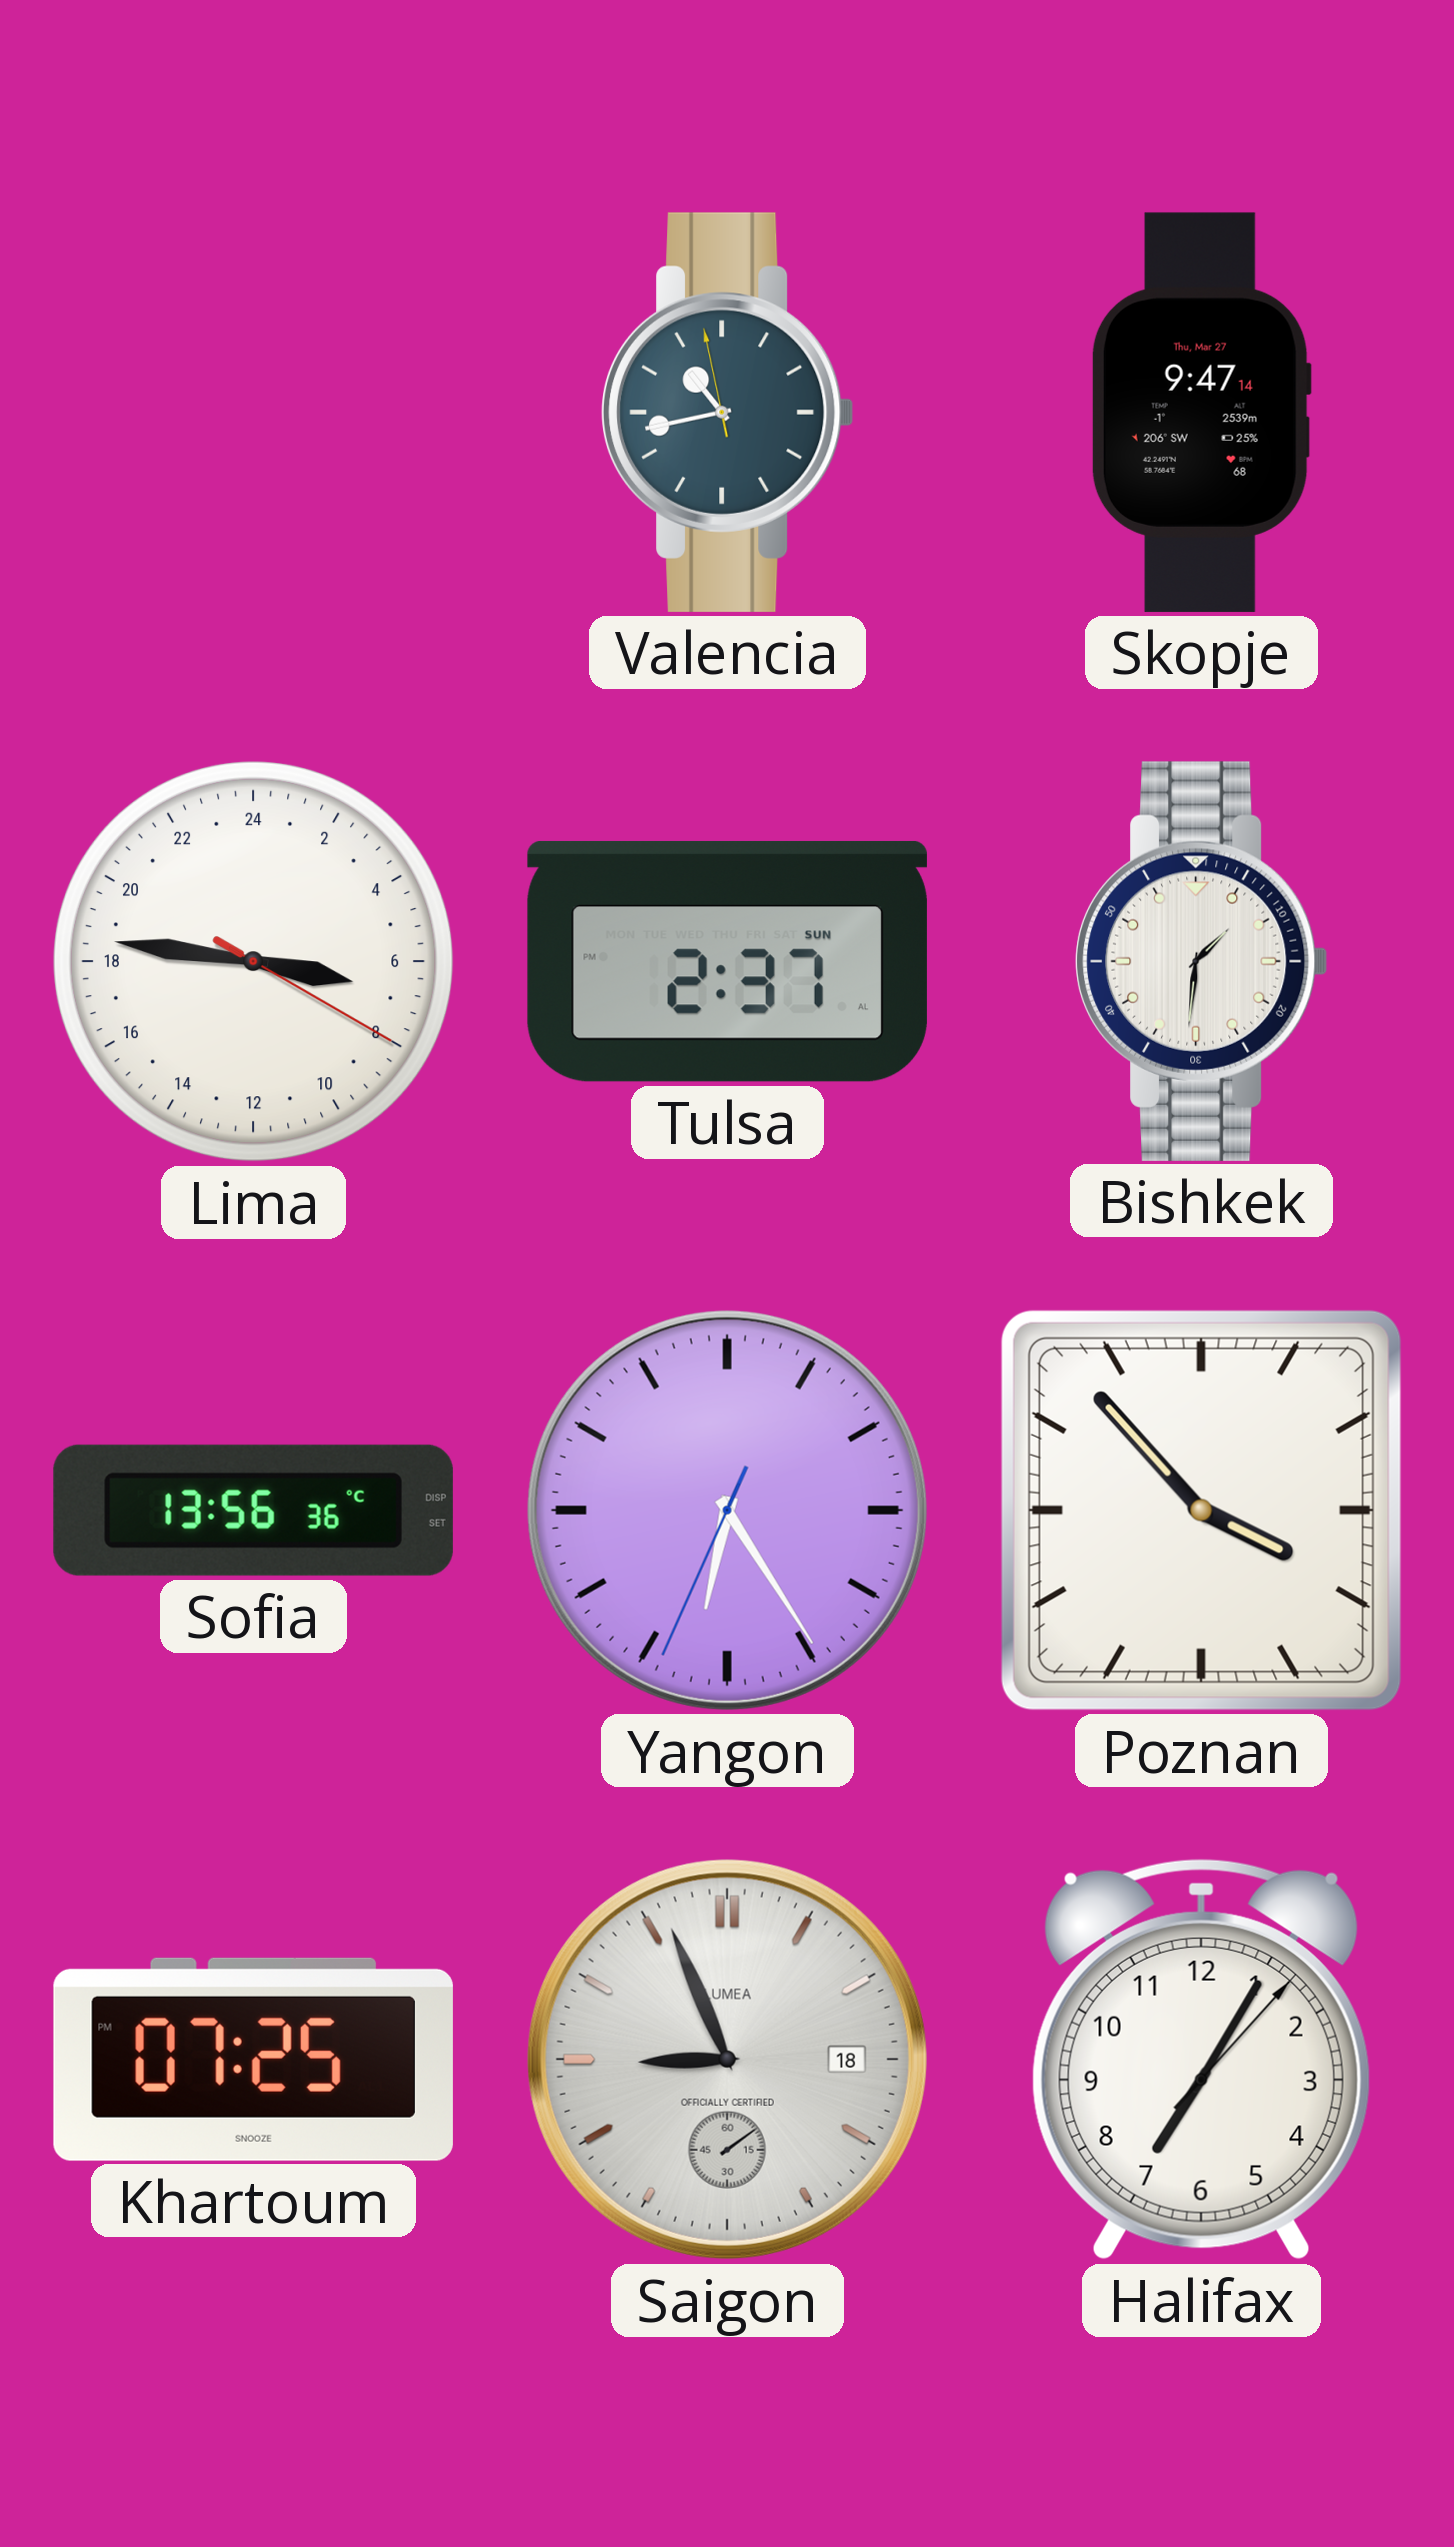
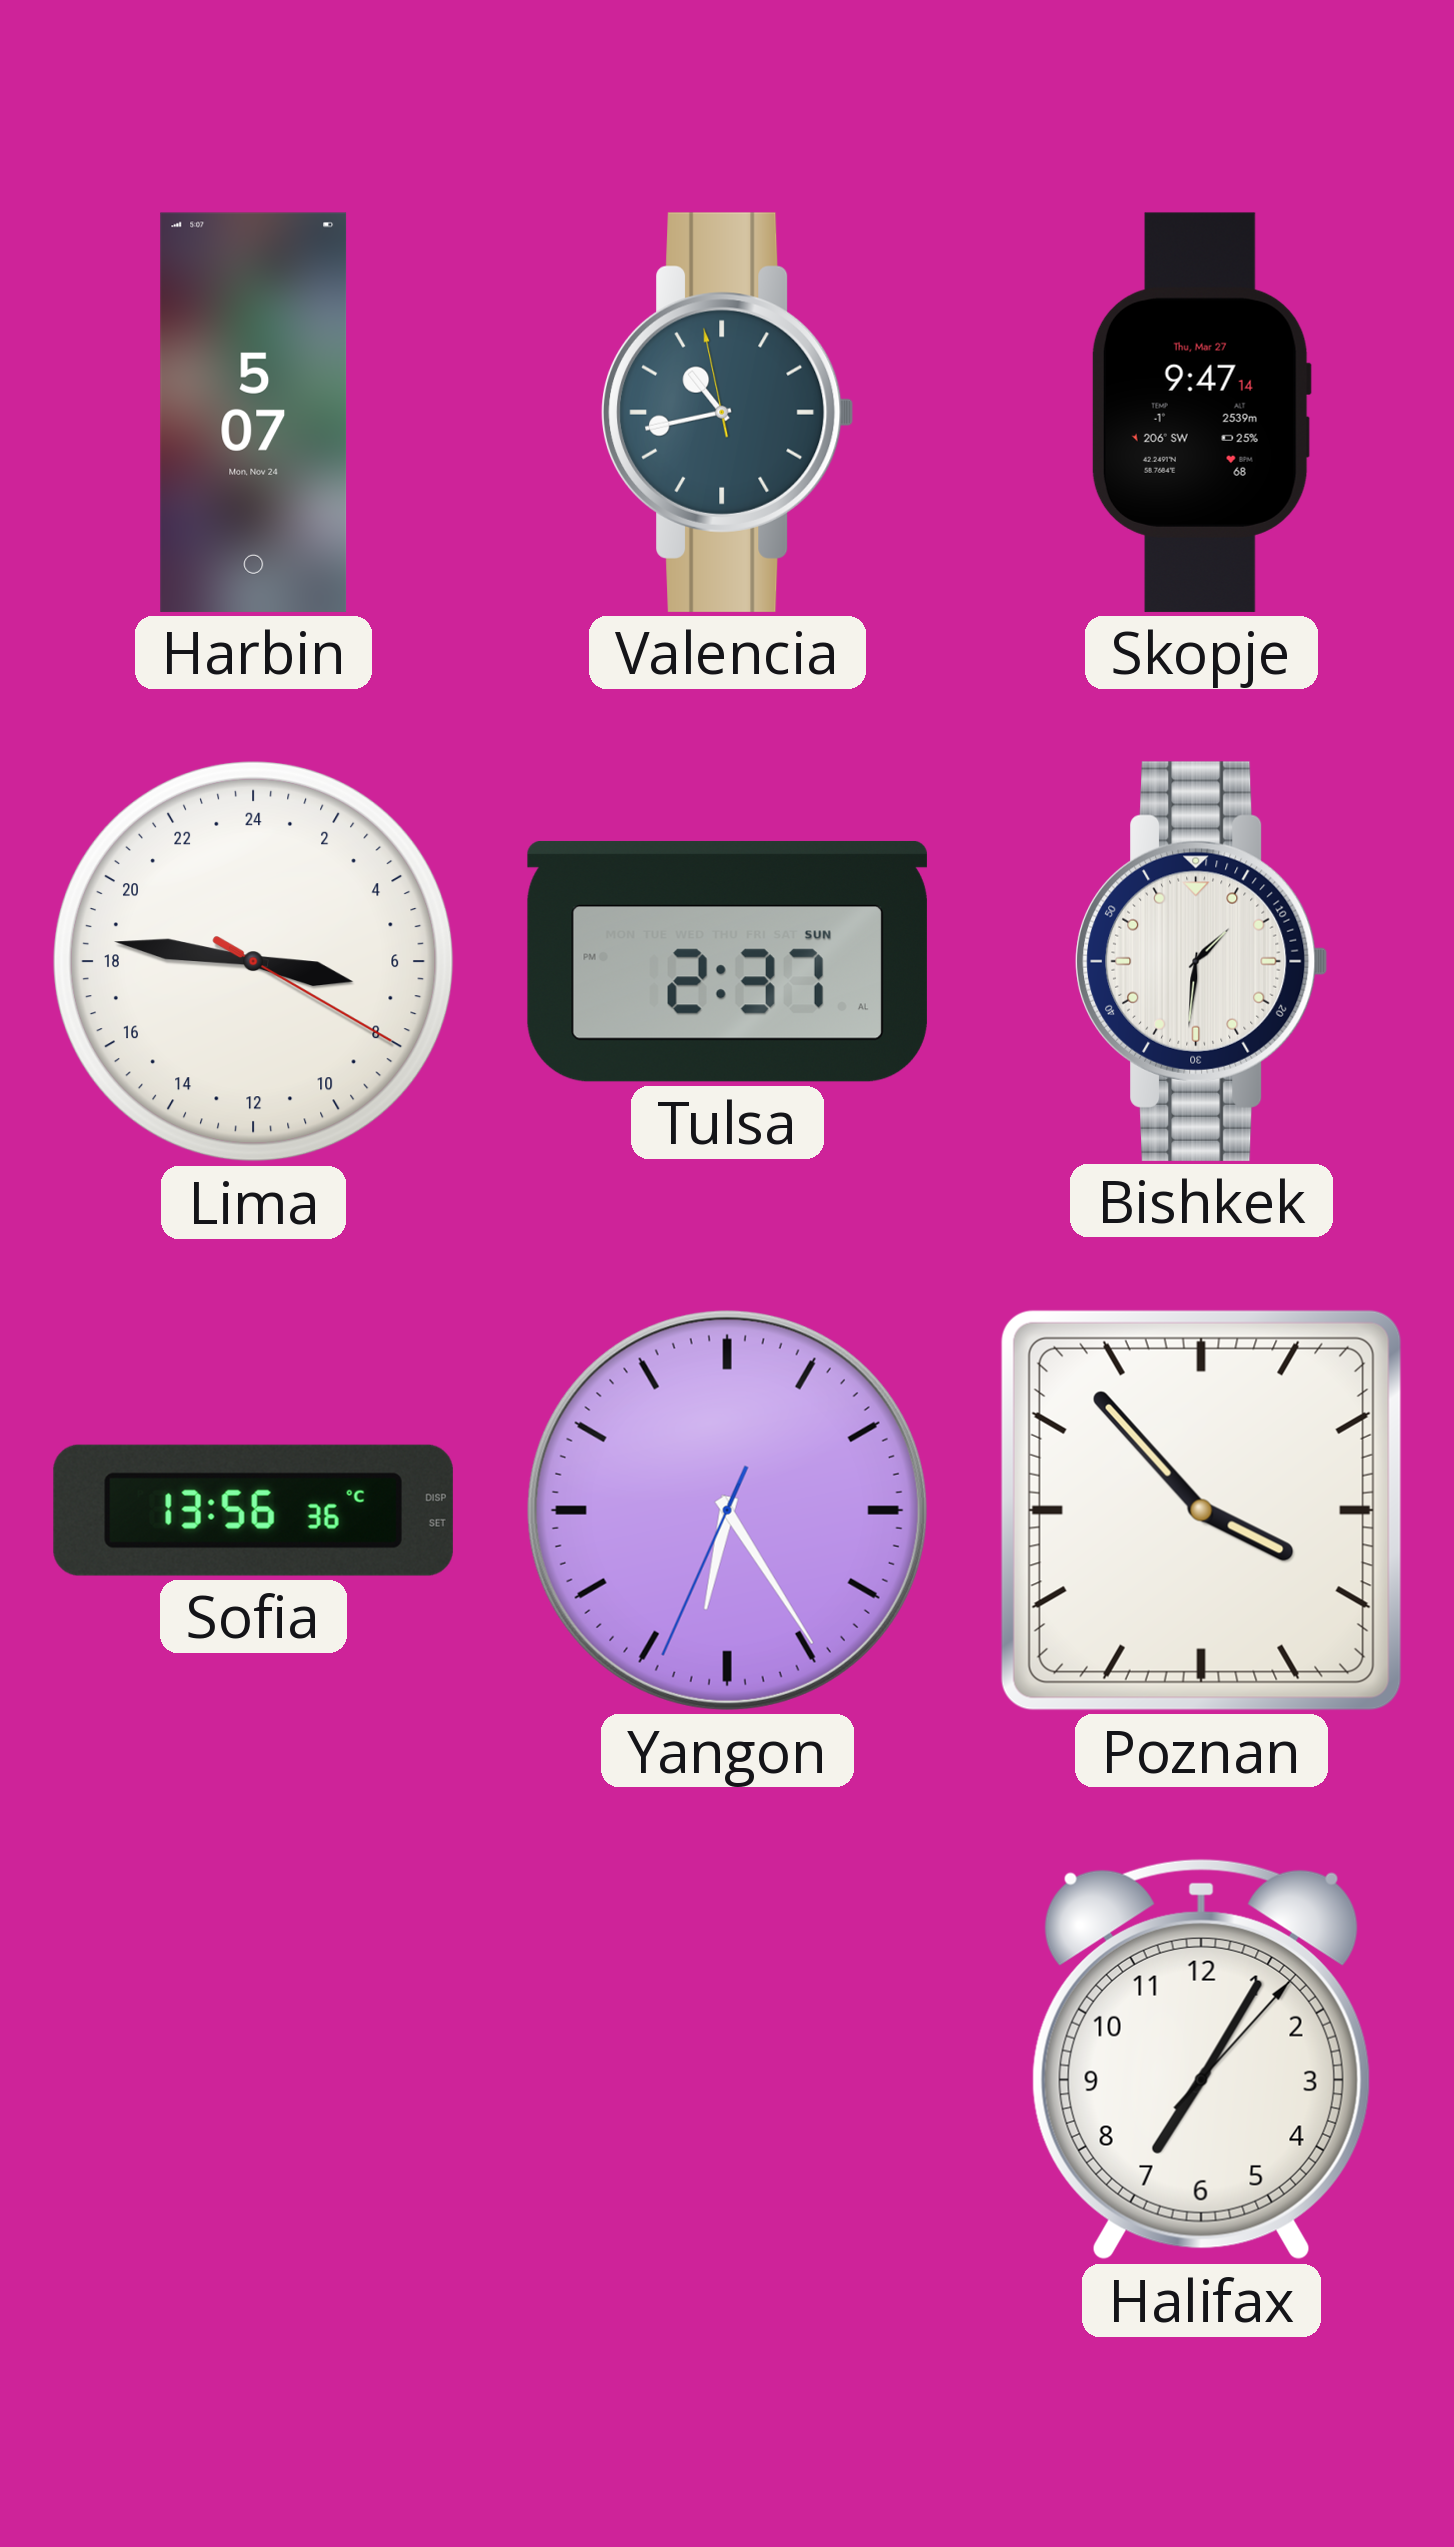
Harbin: none -> 5:07
Khartoum: 07:25 -> none
Saigon: 8:56 -> none
